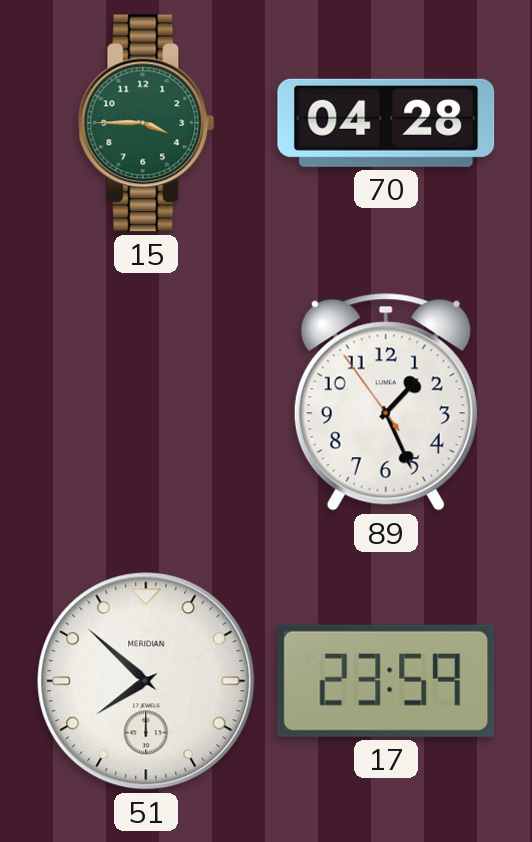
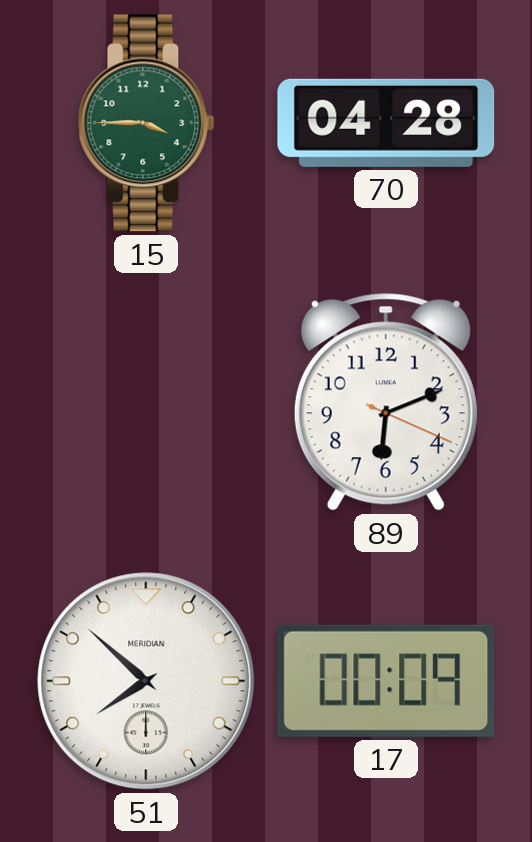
89: 1:25 -> 6:11
17: 23:59 -> 00:09
